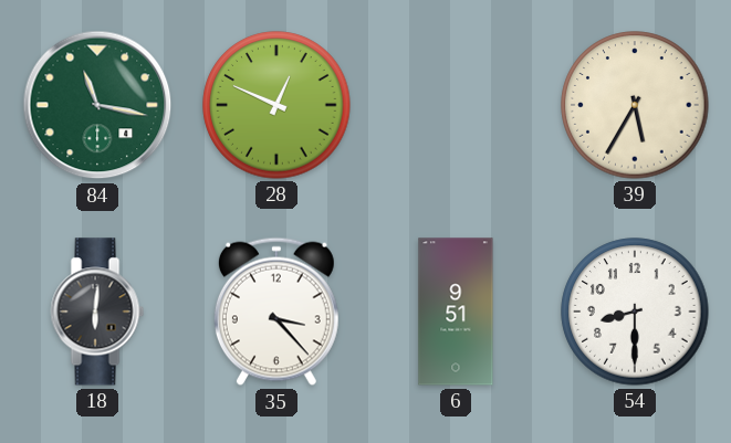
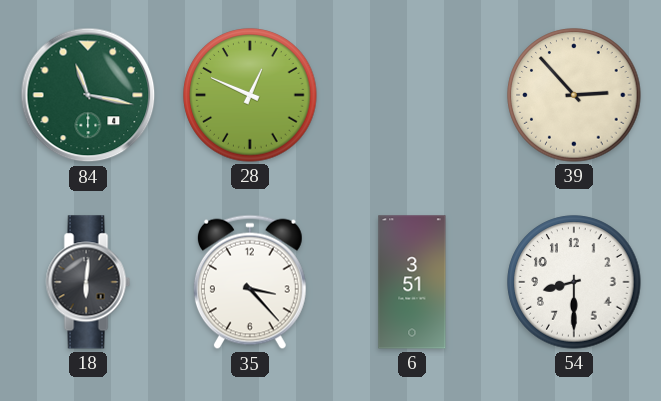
39: 5:35 -> 2:53
6: 9:51 -> 3:51
